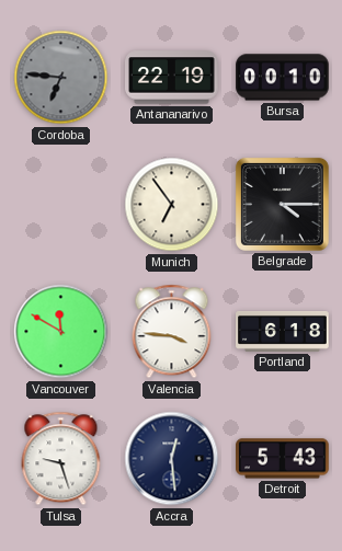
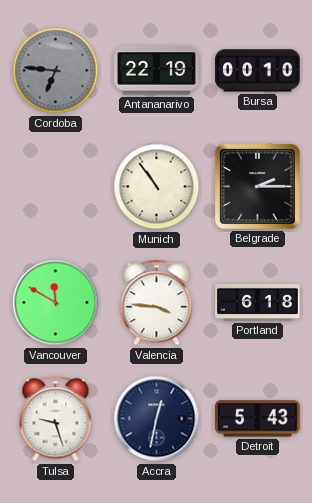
Munich: 6:54 -> 10:54
Belgrade: 4:15 -> 2:15
Accra: 12:29 -> 12:32
